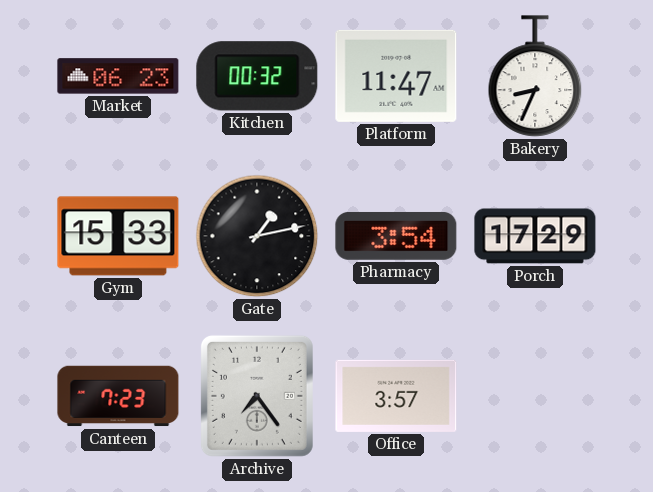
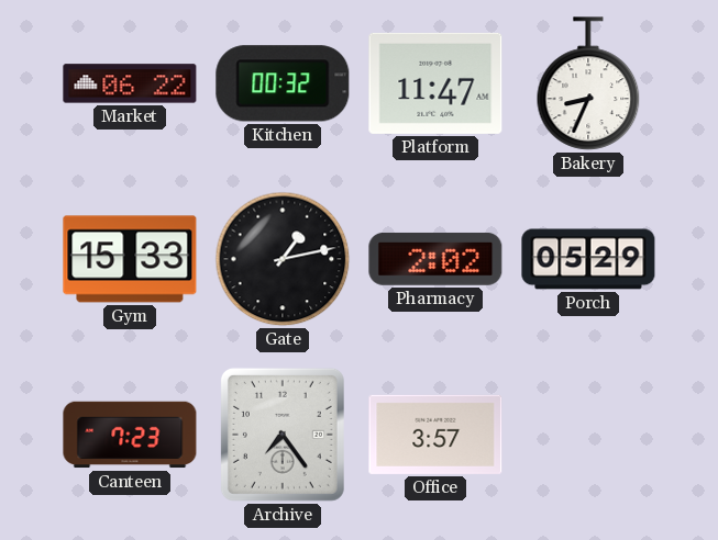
Market: 06:23 -> 06:22
Pharmacy: 3:54 -> 2:02
Porch: 17:29 -> 05:29
